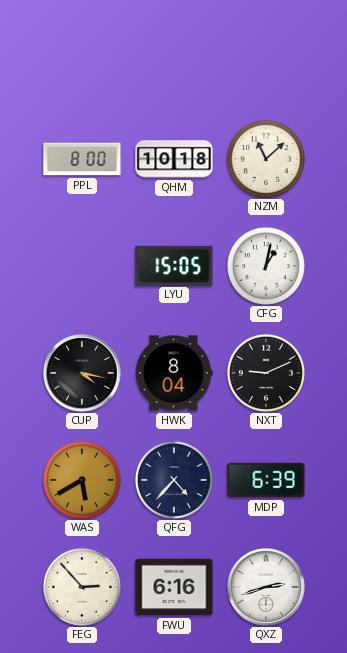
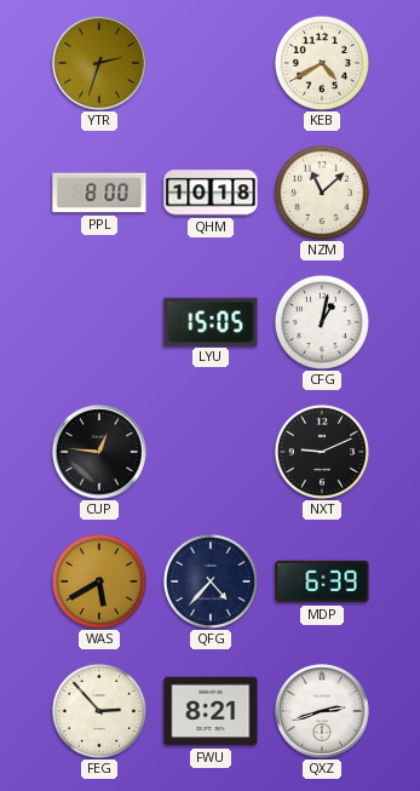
YTR: none -> 2:33
KEB: none -> 4:40
CUP: 4:17 -> 12:46
HWK: 8:04 -> none
FWU: 6:16 -> 8:21
